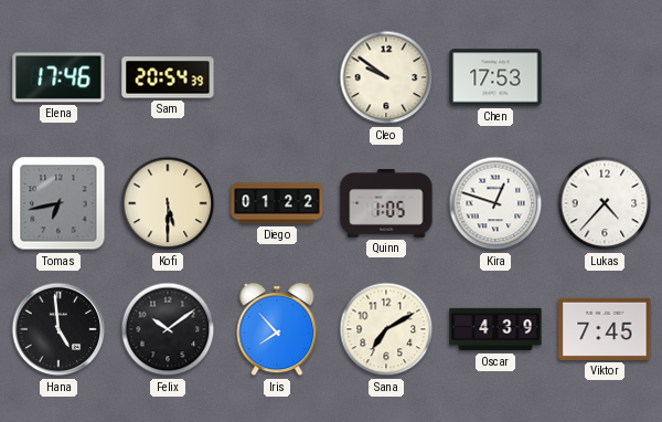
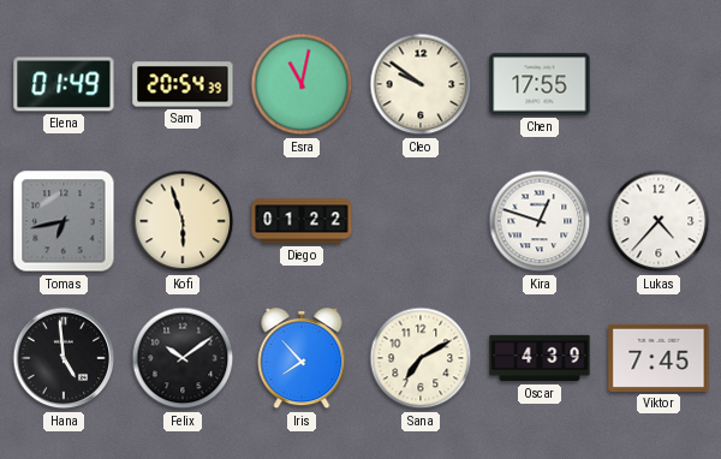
Elena: 17:46 -> 01:49
Esra: none -> 11:02
Chen: 17:53 -> 17:55
Kofi: 5:30 -> 5:57
Quinn: 1:05 -> none
